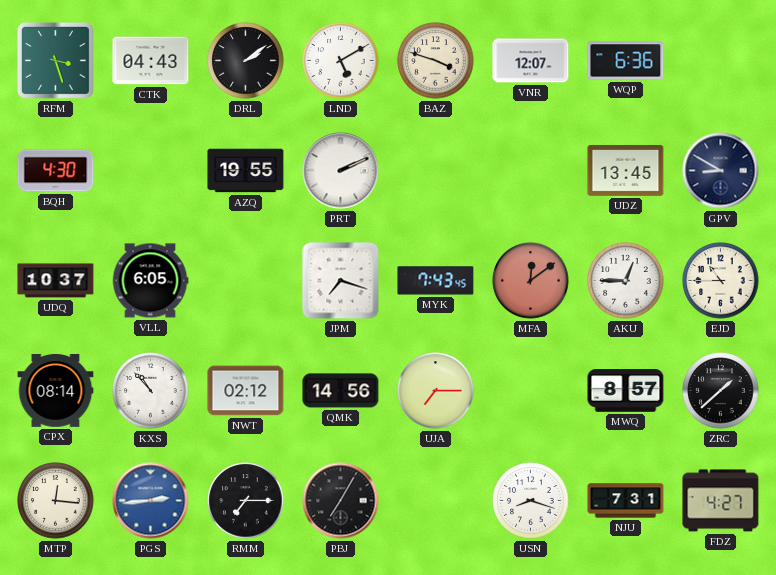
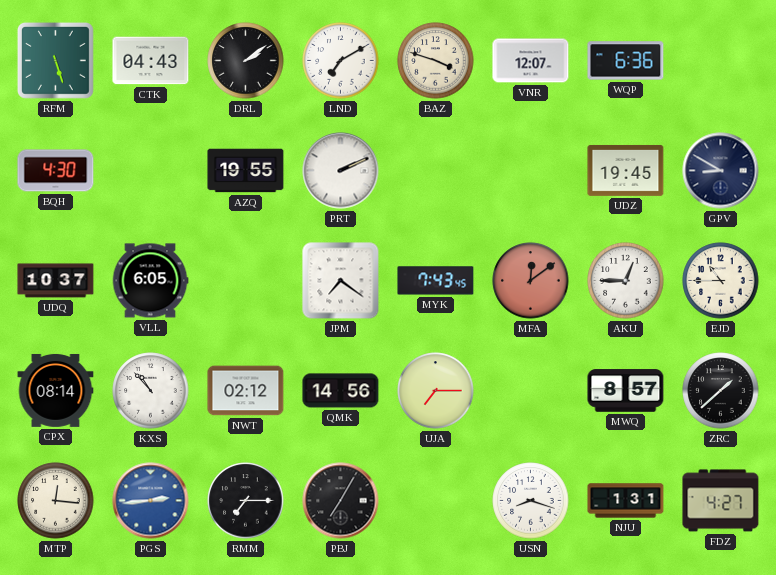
RFM: 3:27 -> 5:27
LND: 5:10 -> 7:10
UDZ: 13:45 -> 19:45
JPM: 7:18 -> 7:21
NJU: 7:31 -> 1:31
